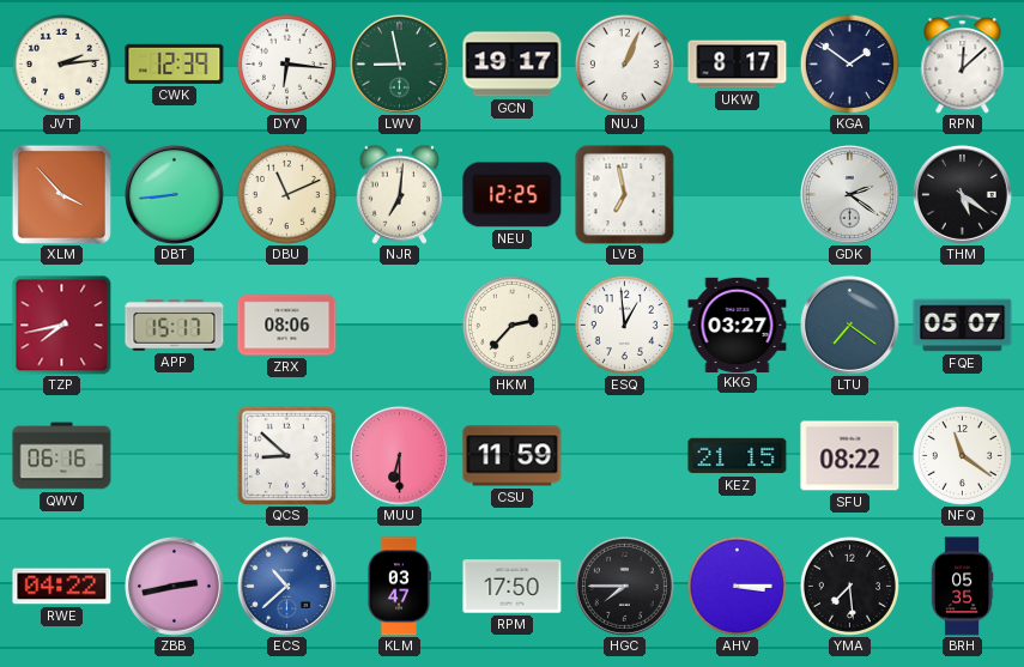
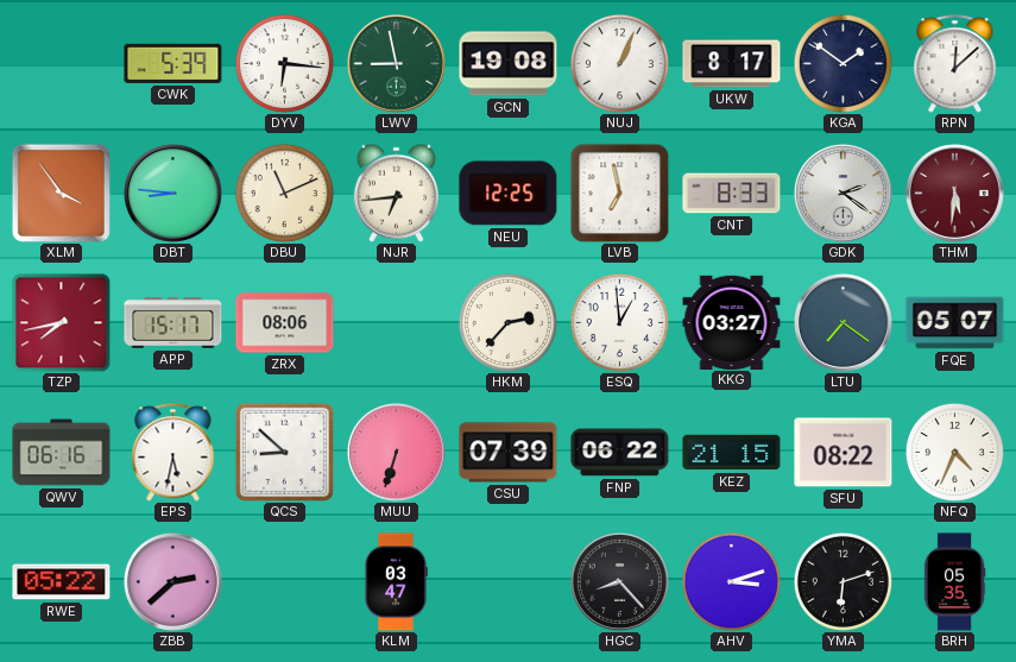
JVT: 2:14 -> none
CWK: 12:39 -> 5:39
GCN: 19:17 -> 19:08
XLM: 3:53 -> 3:54
DBT: 8:44 -> 8:46
NJR: 7:01 -> 6:44
CNT: none -> 8:33
THM: 5:21 -> 5:31
THM dial: black -> burgundy
EPS: none -> 5:32
MUU: 6:30 -> 6:33
CSU: 11:59 -> 07:39
FNP: none -> 06:22
NFQ: 11:21 -> 4:34
RWE: 04:22 -> 05:22
ZBB: 2:43 -> 2:38
ECS: 10:38 -> none
RPM: 17:50 -> none
HGC: 7:45 -> 8:23
AHV: 3:15 -> 3:12
YMA: 7:29 -> 6:12
